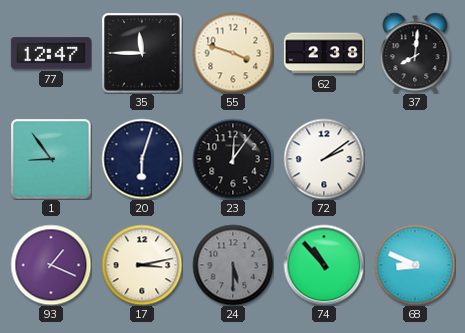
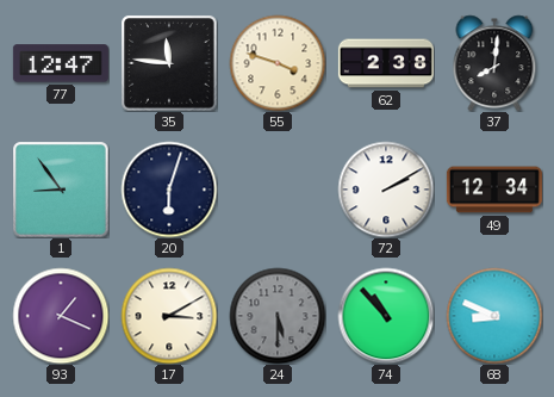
35: 11:45 -> 11:46
23: 12:06 -> none
72: 2:09 -> 2:10
49: none -> 12:34
17: 3:13 -> 3:10
